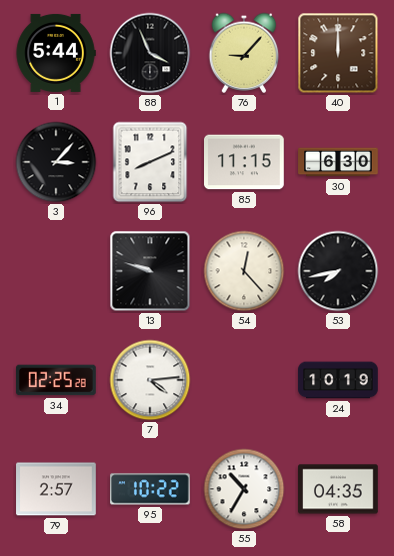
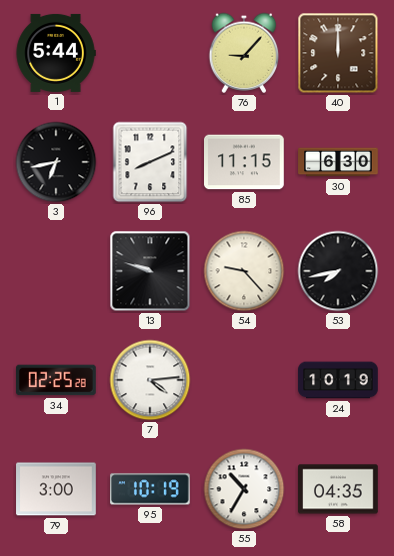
88: 3:56 -> none
3: 3:07 -> 6:43
54: 12:23 -> 9:23
79: 2:57 -> 3:00
95: 10:22 -> 10:19
